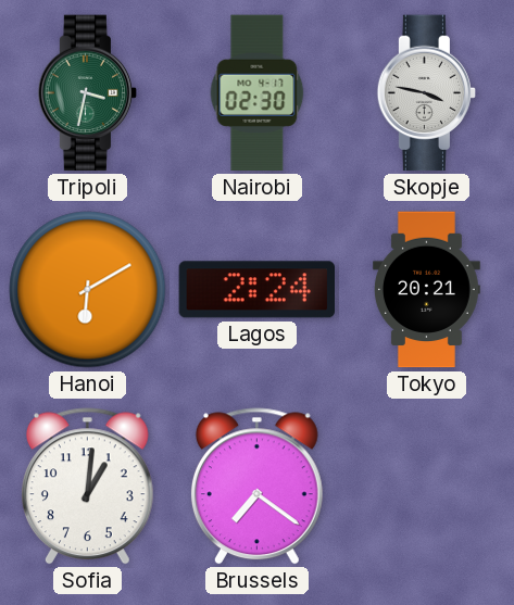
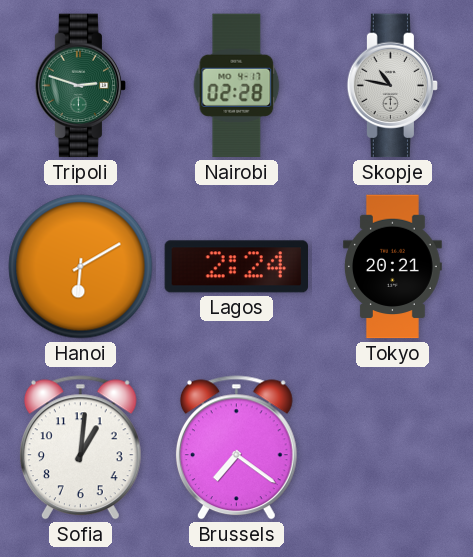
Tripoli: 3:32 -> 2:48
Nairobi: 02:30 -> 02:28
Skopje: 3:47 -> 10:47
